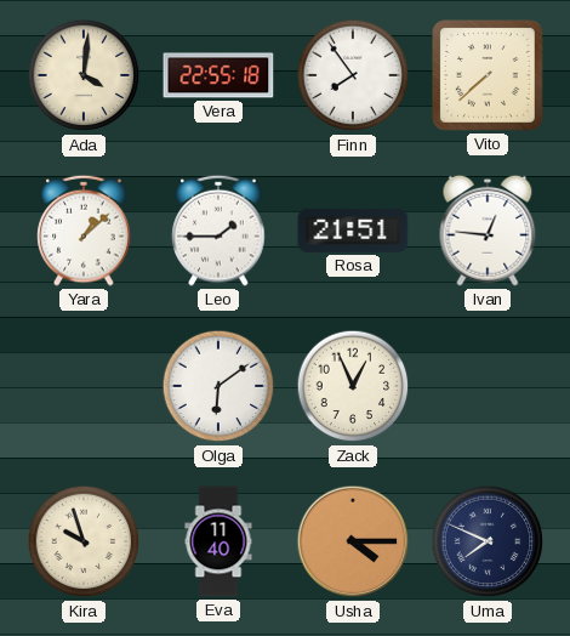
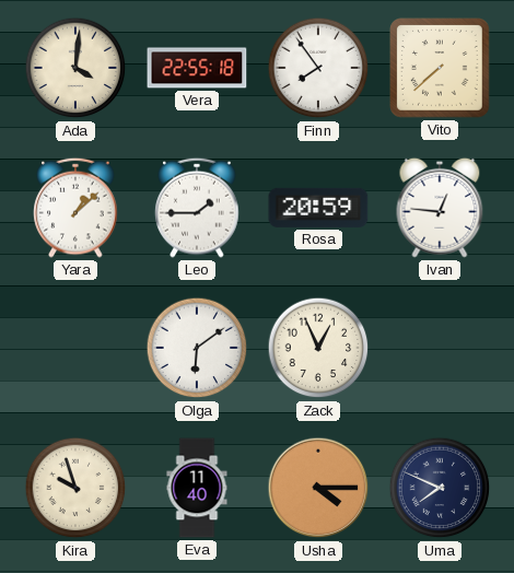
Rosa: 21:51 -> 20:59
